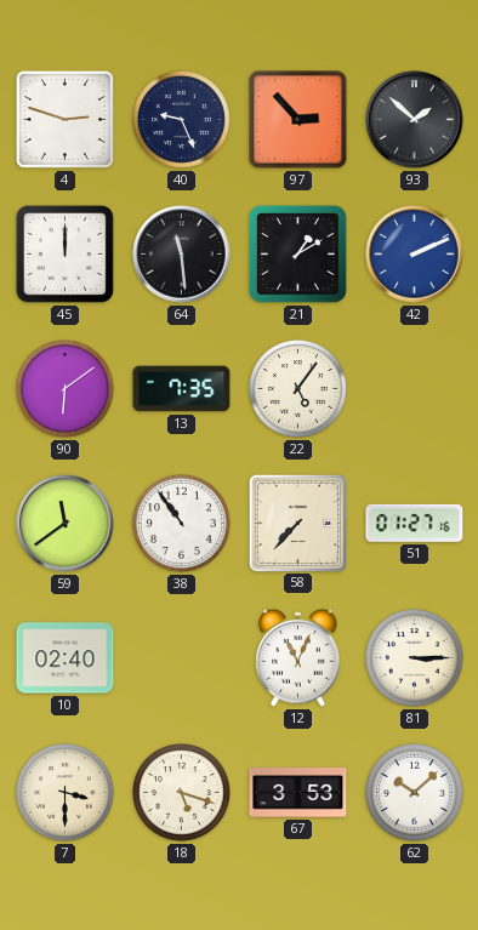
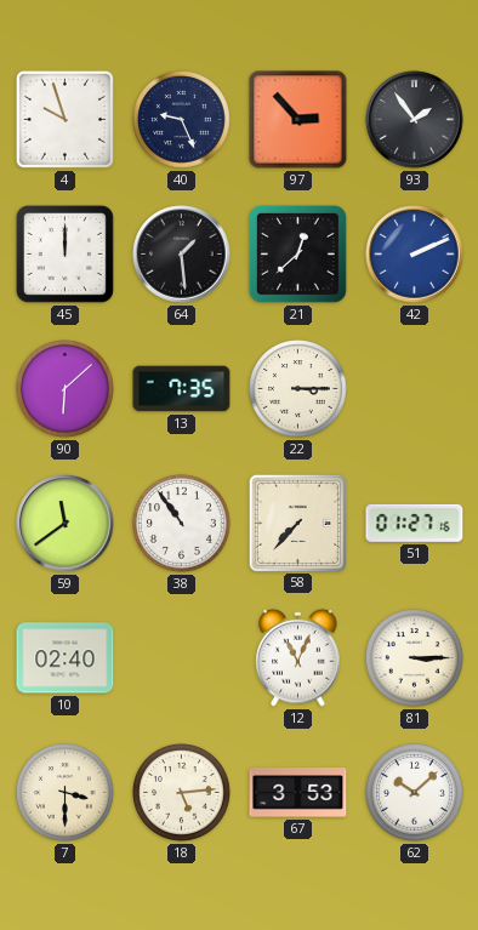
4: 2:48 -> 9:57
93: 1:52 -> 1:54
64: 11:29 -> 1:29
21: 1:10 -> 12:38
90: 6:09 -> 6:08
22: 5:06 -> 3:15
18: 5:18 -> 5:14
